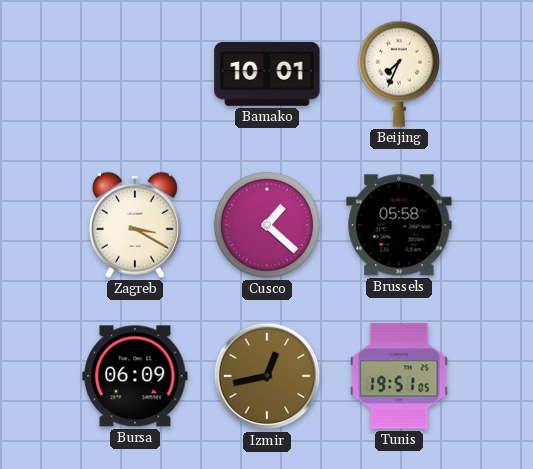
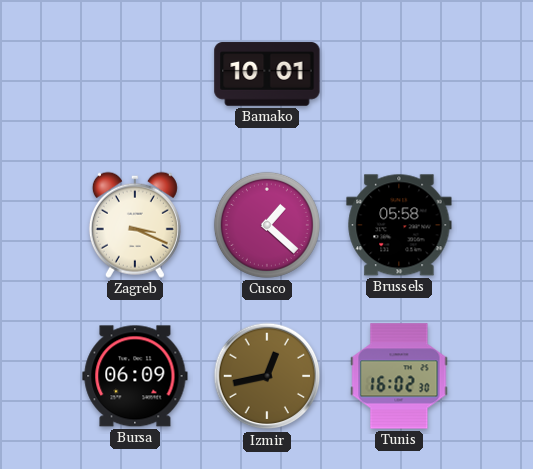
Beijing: 7:34 -> none
Zagreb: 3:20 -> 3:19
Tunis: 19:51 -> 16:02
